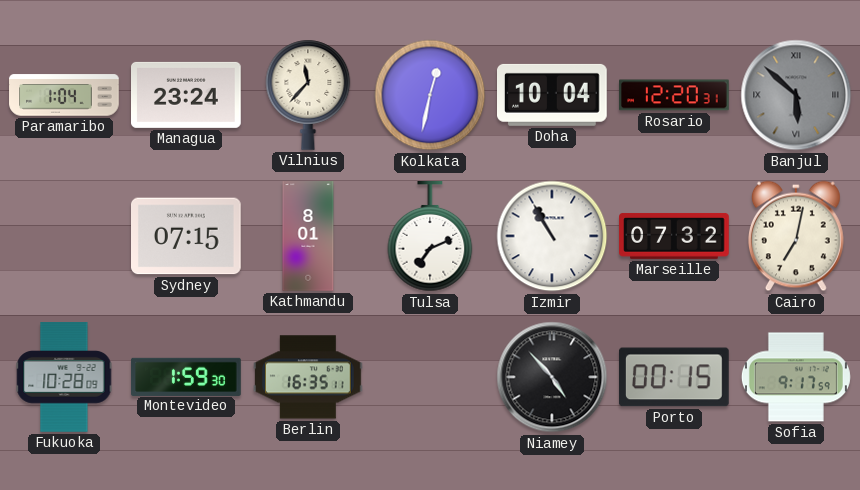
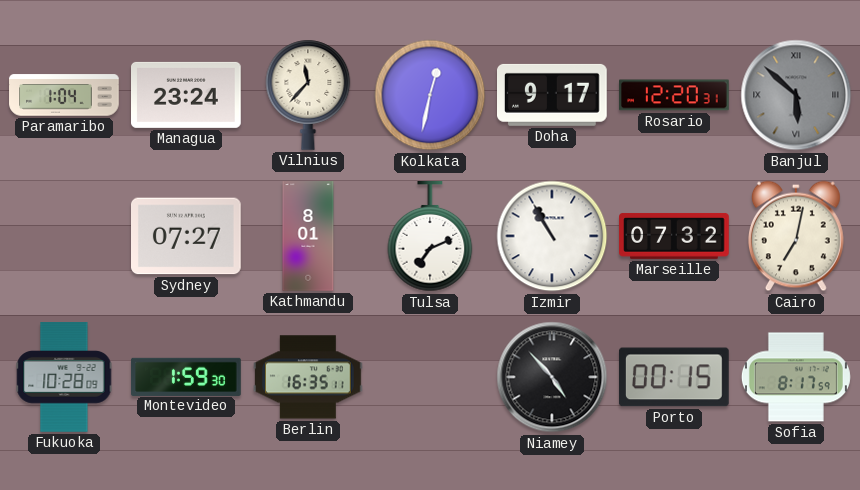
Doha: 10:04 -> 9:17
Sydney: 07:15 -> 07:27
Sofia: 9:17 -> 8:17
